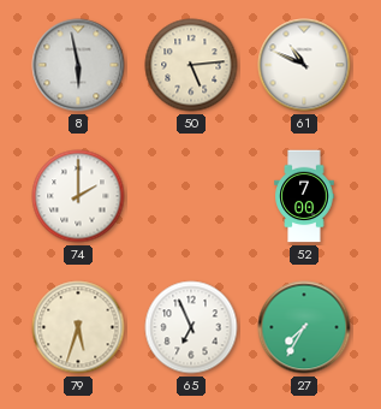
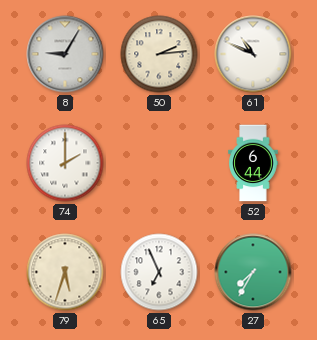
8: 5:58 -> 9:05
50: 5:14 -> 2:14
52: 7:00 -> 6:44
